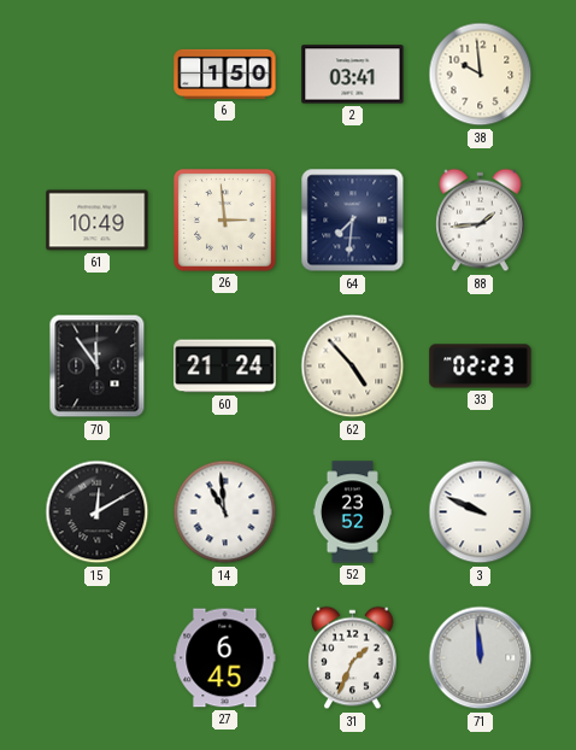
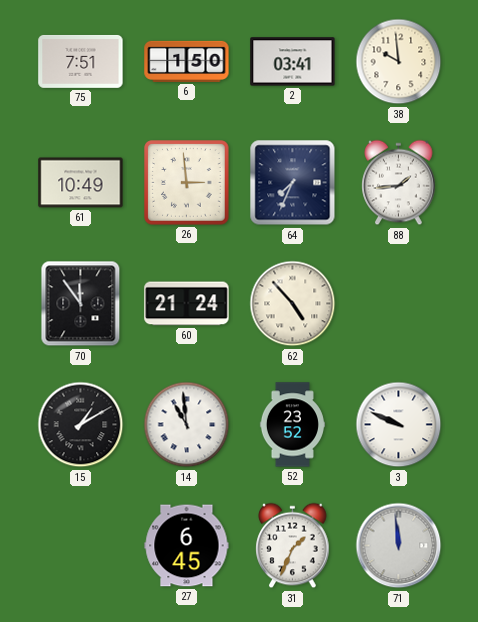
75: none -> 7:51
64: 7:31 -> 7:34
33: 02:23 -> none
15: 12:10 -> 1:10
